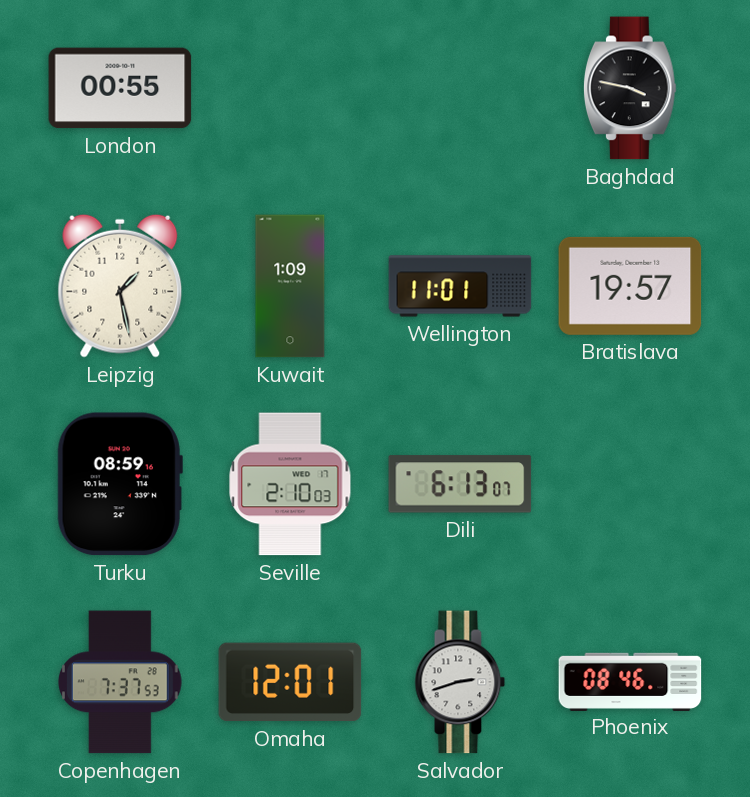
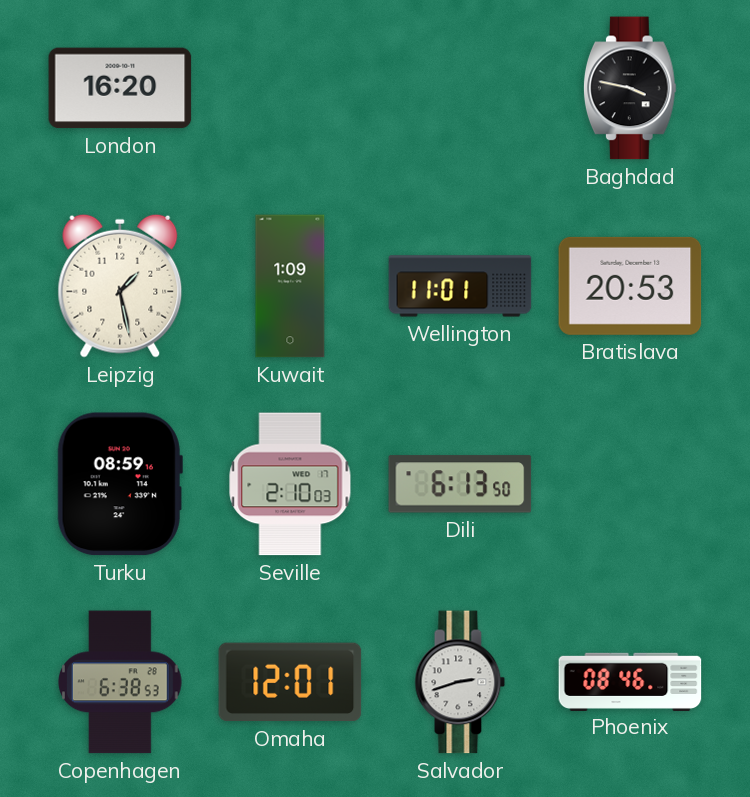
London: 00:55 -> 16:20
Bratislava: 19:57 -> 20:53
Dili: 6:13:07 -> 6:13:50
Copenhagen: 7:37 -> 6:38
